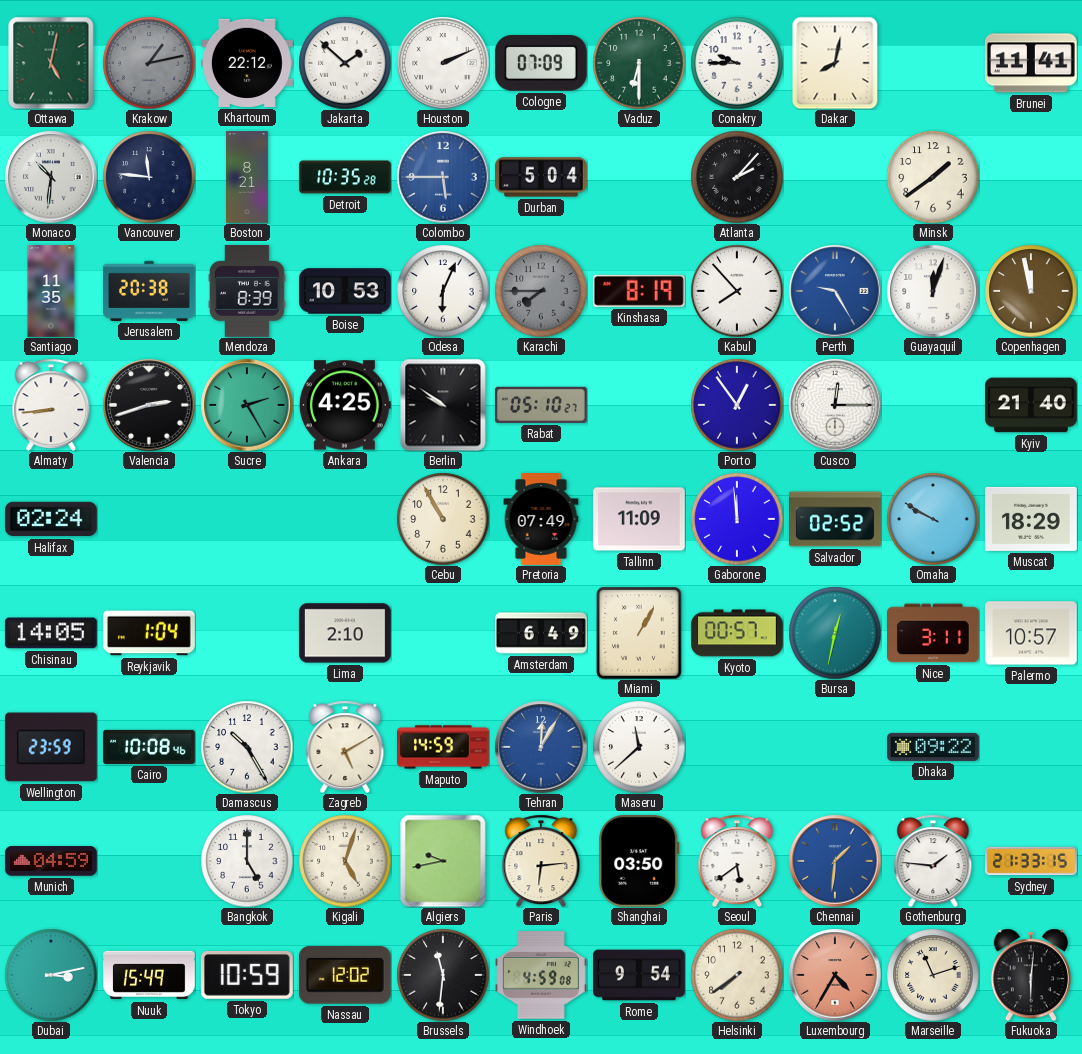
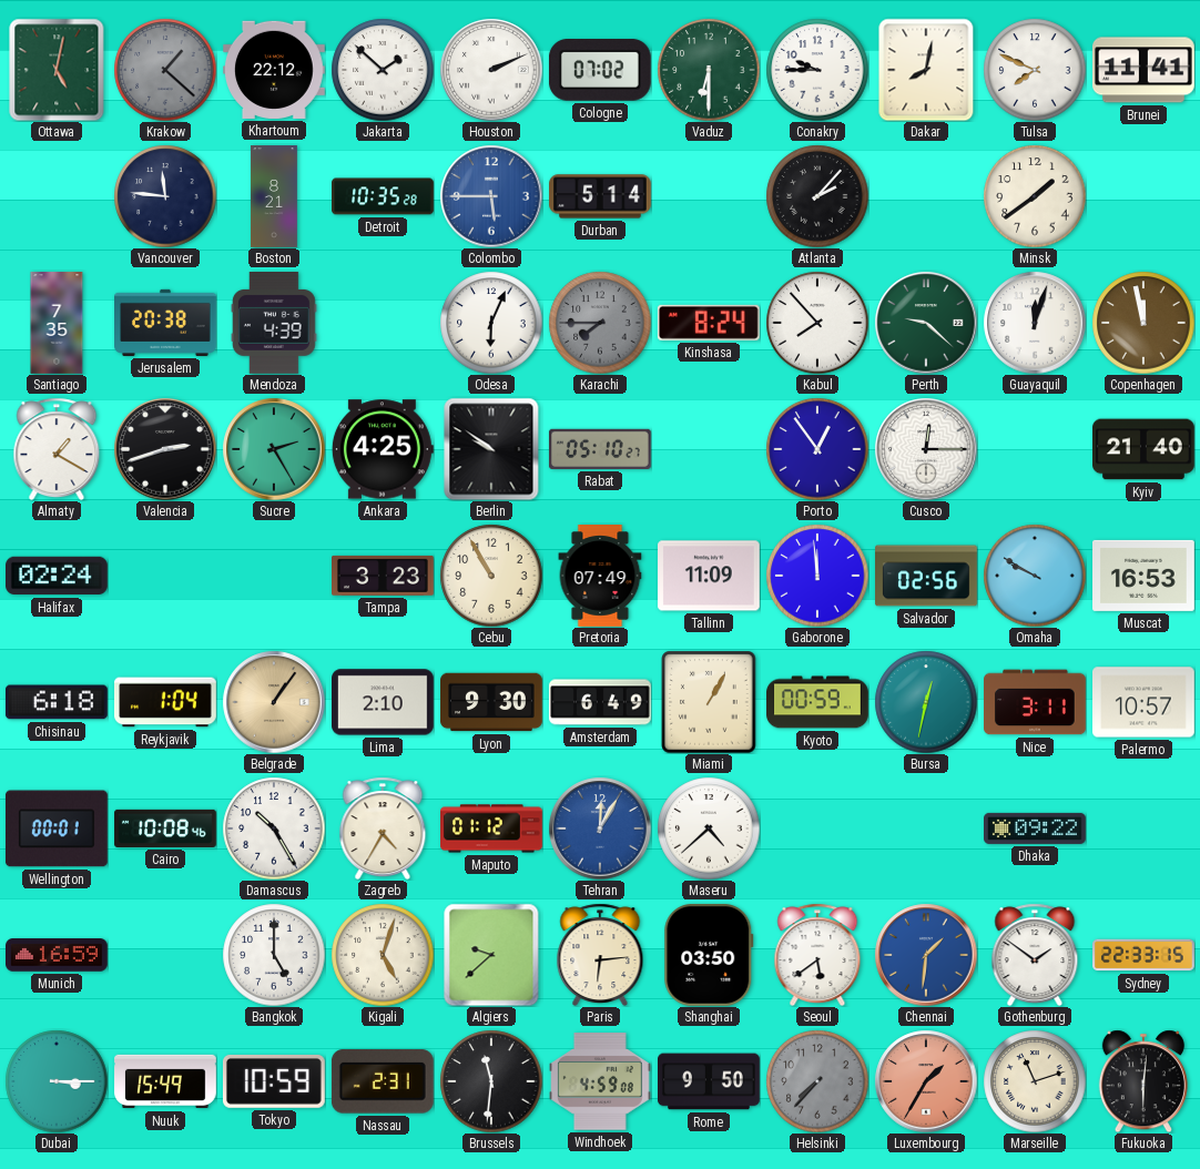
Krakow: 1:13 -> 1:22
Cologne: 07:09 -> 07:02
Tulsa: none -> 7:49
Monaco: 10:31 -> none
Durban: 5:04 -> 5:14
Santiago: 11:35 -> 7:35
Mendoza: 8:39 -> 4:39
Boise: 10:53 -> none
Kinshasa: 8:19 -> 8:24
Perth: 9:25 -> 9:22
Perth dial: blue -> green
Almaty: 8:44 -> 1:20
Tampa: none -> 3:23
Salvador: 02:52 -> 02:56
Muscat: 18:29 -> 16:53
Chisinau: 14:05 -> 6:18
Belgrade: none -> 1:06
Lyon: none -> 9:30
Kyoto: 00:57 -> 00:59
Wellington: 23:59 -> 00:01
Zagreb: 5:10 -> 4:35
Maputo: 14:59 -> 01:12
Maseru: 11:38 -> 4:38
Munich: 04:59 -> 16:59
Algiers: 9:43 -> 9:38
Gothenburg: 1:46 -> 1:51
Sydney: 21:33 -> 22:33
Dubai: 3:13 -> 3:15
Nassau: 12:02 -> 2:31
Rome: 9:54 -> 9:50
Helsinki: 7:39 -> 7:37
Helsinki dial: cream -> grey
Luxembourg: 4:35 -> 1:35
